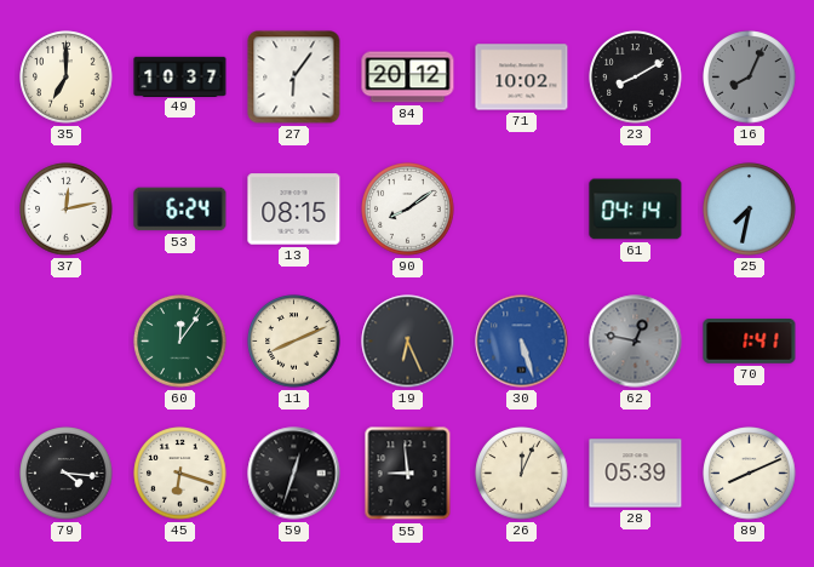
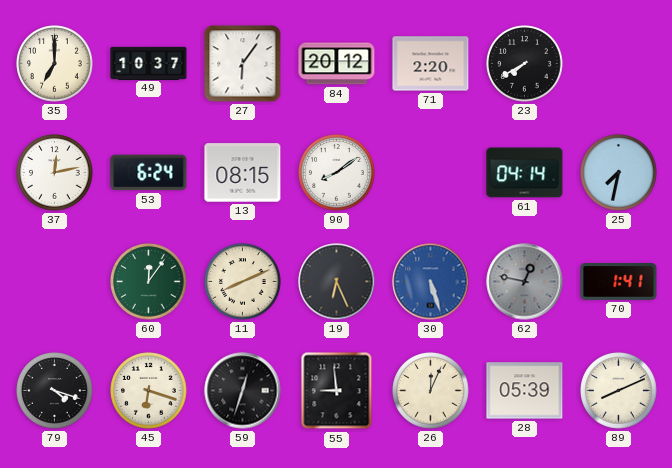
71: 10:02 -> 2:20
23: 8:10 -> 7:40
16: 8:04 -> none
79: 4:16 -> 4:18
